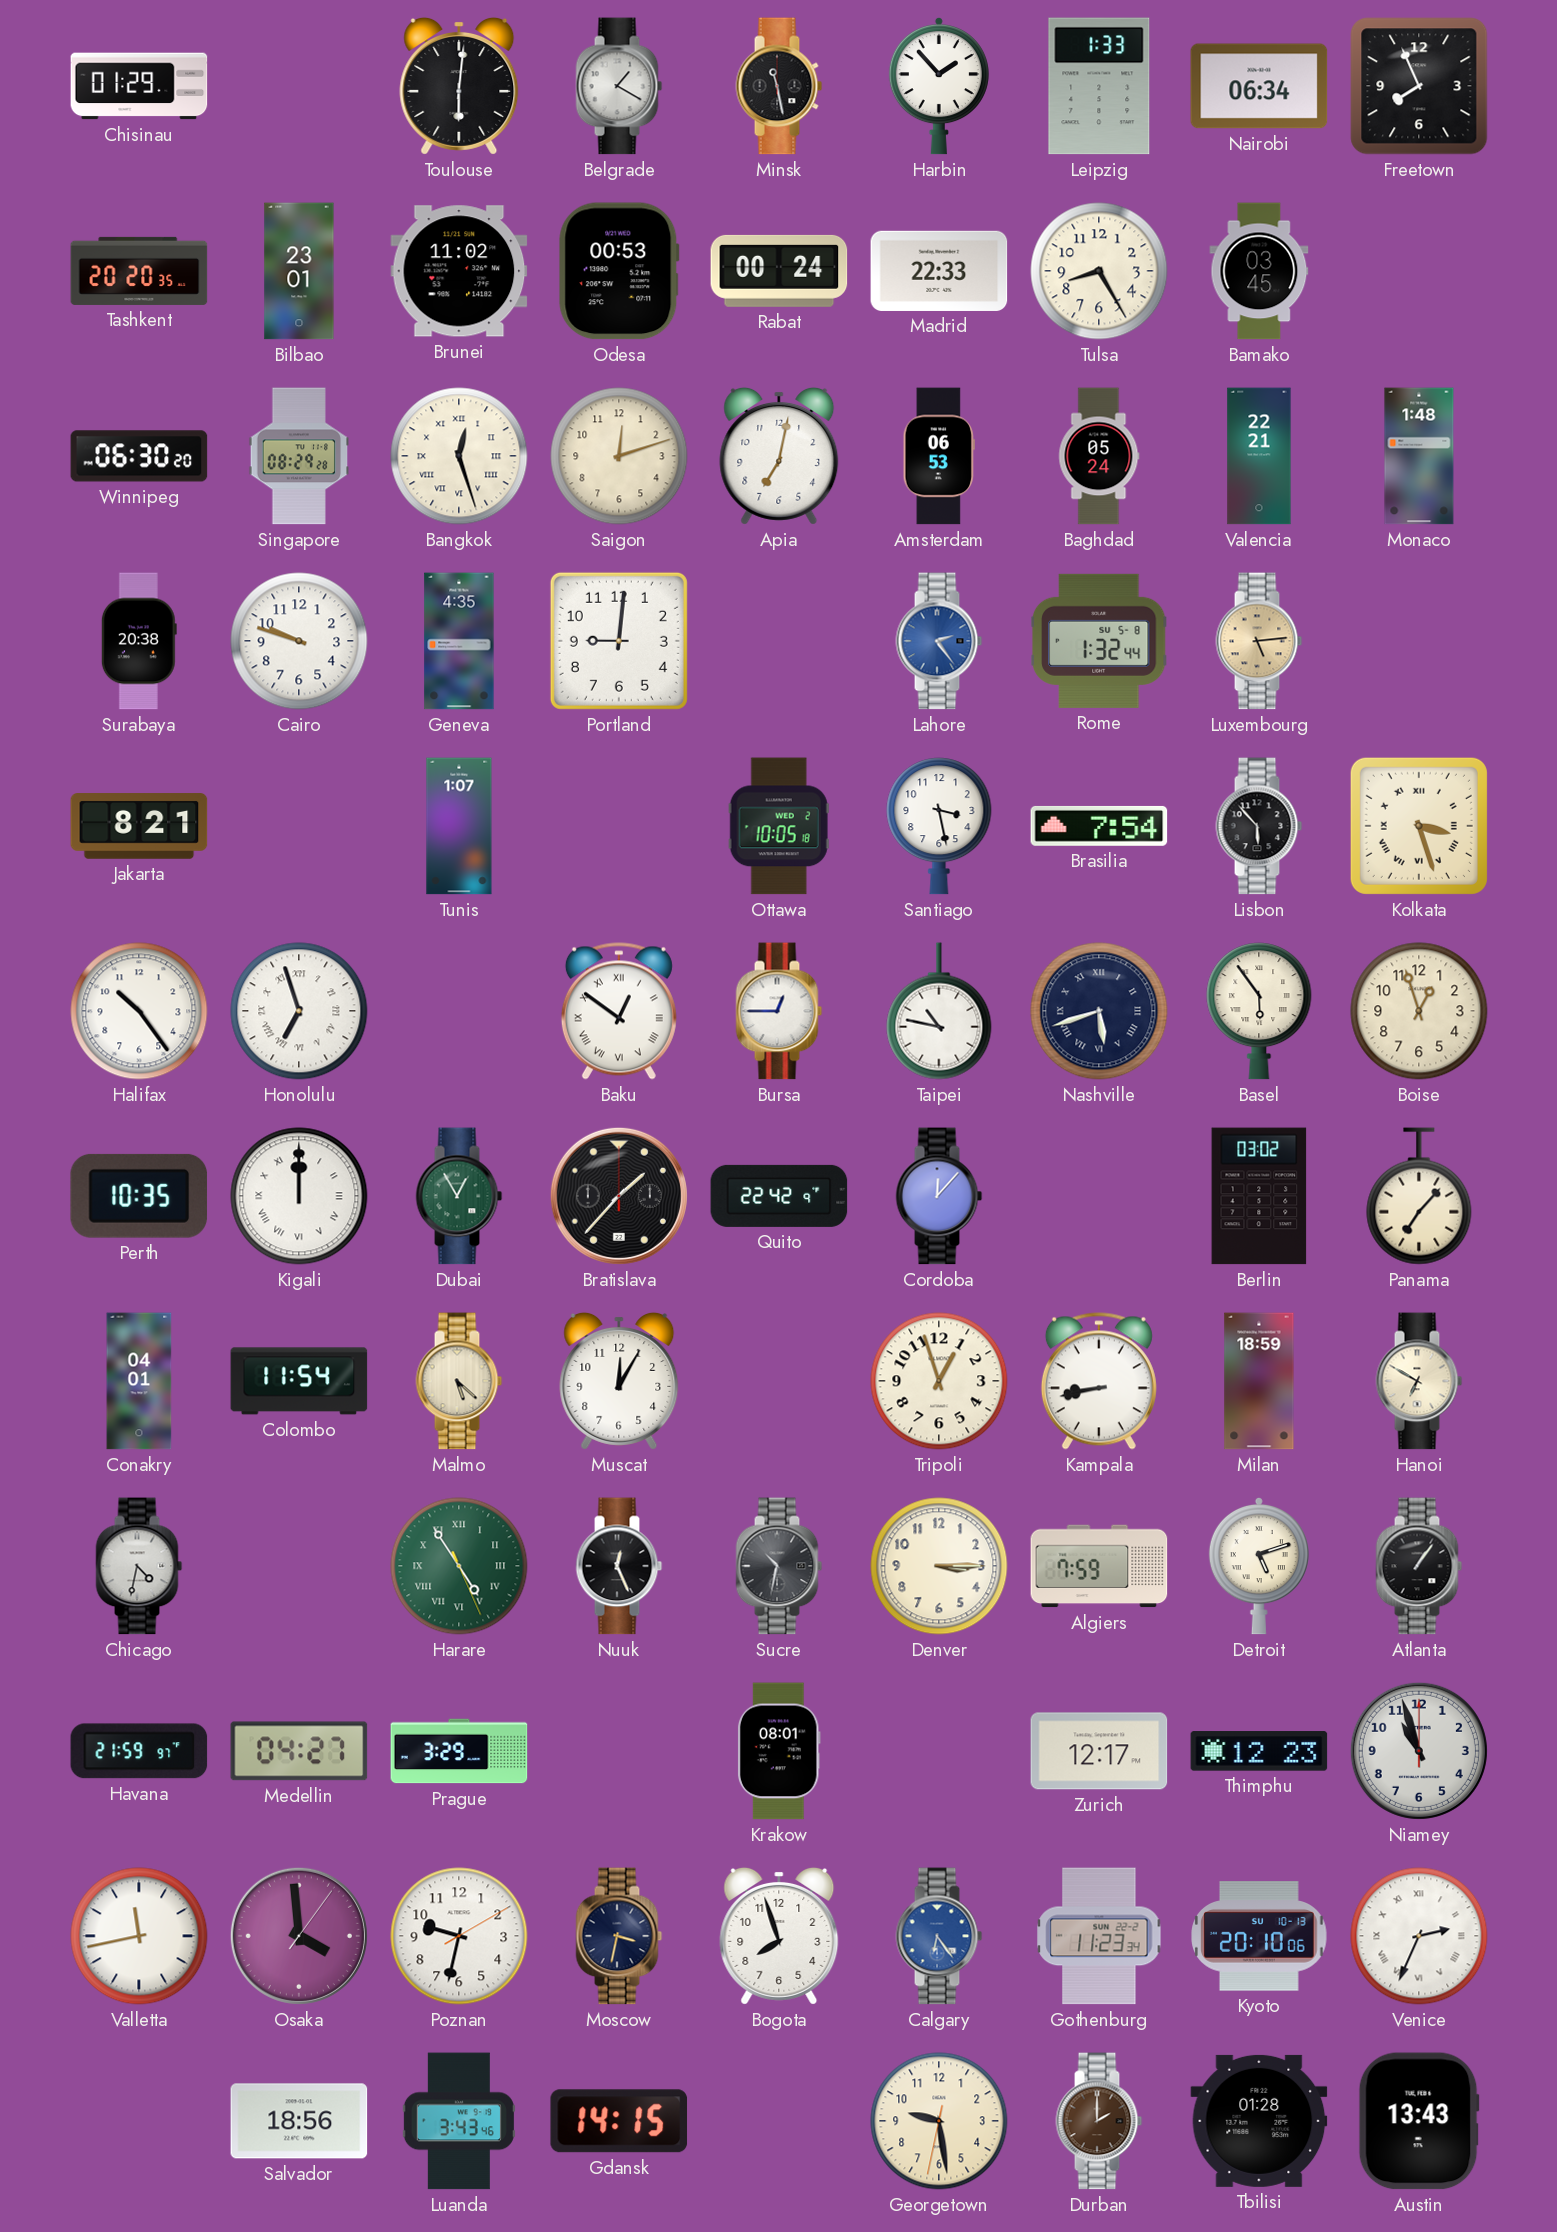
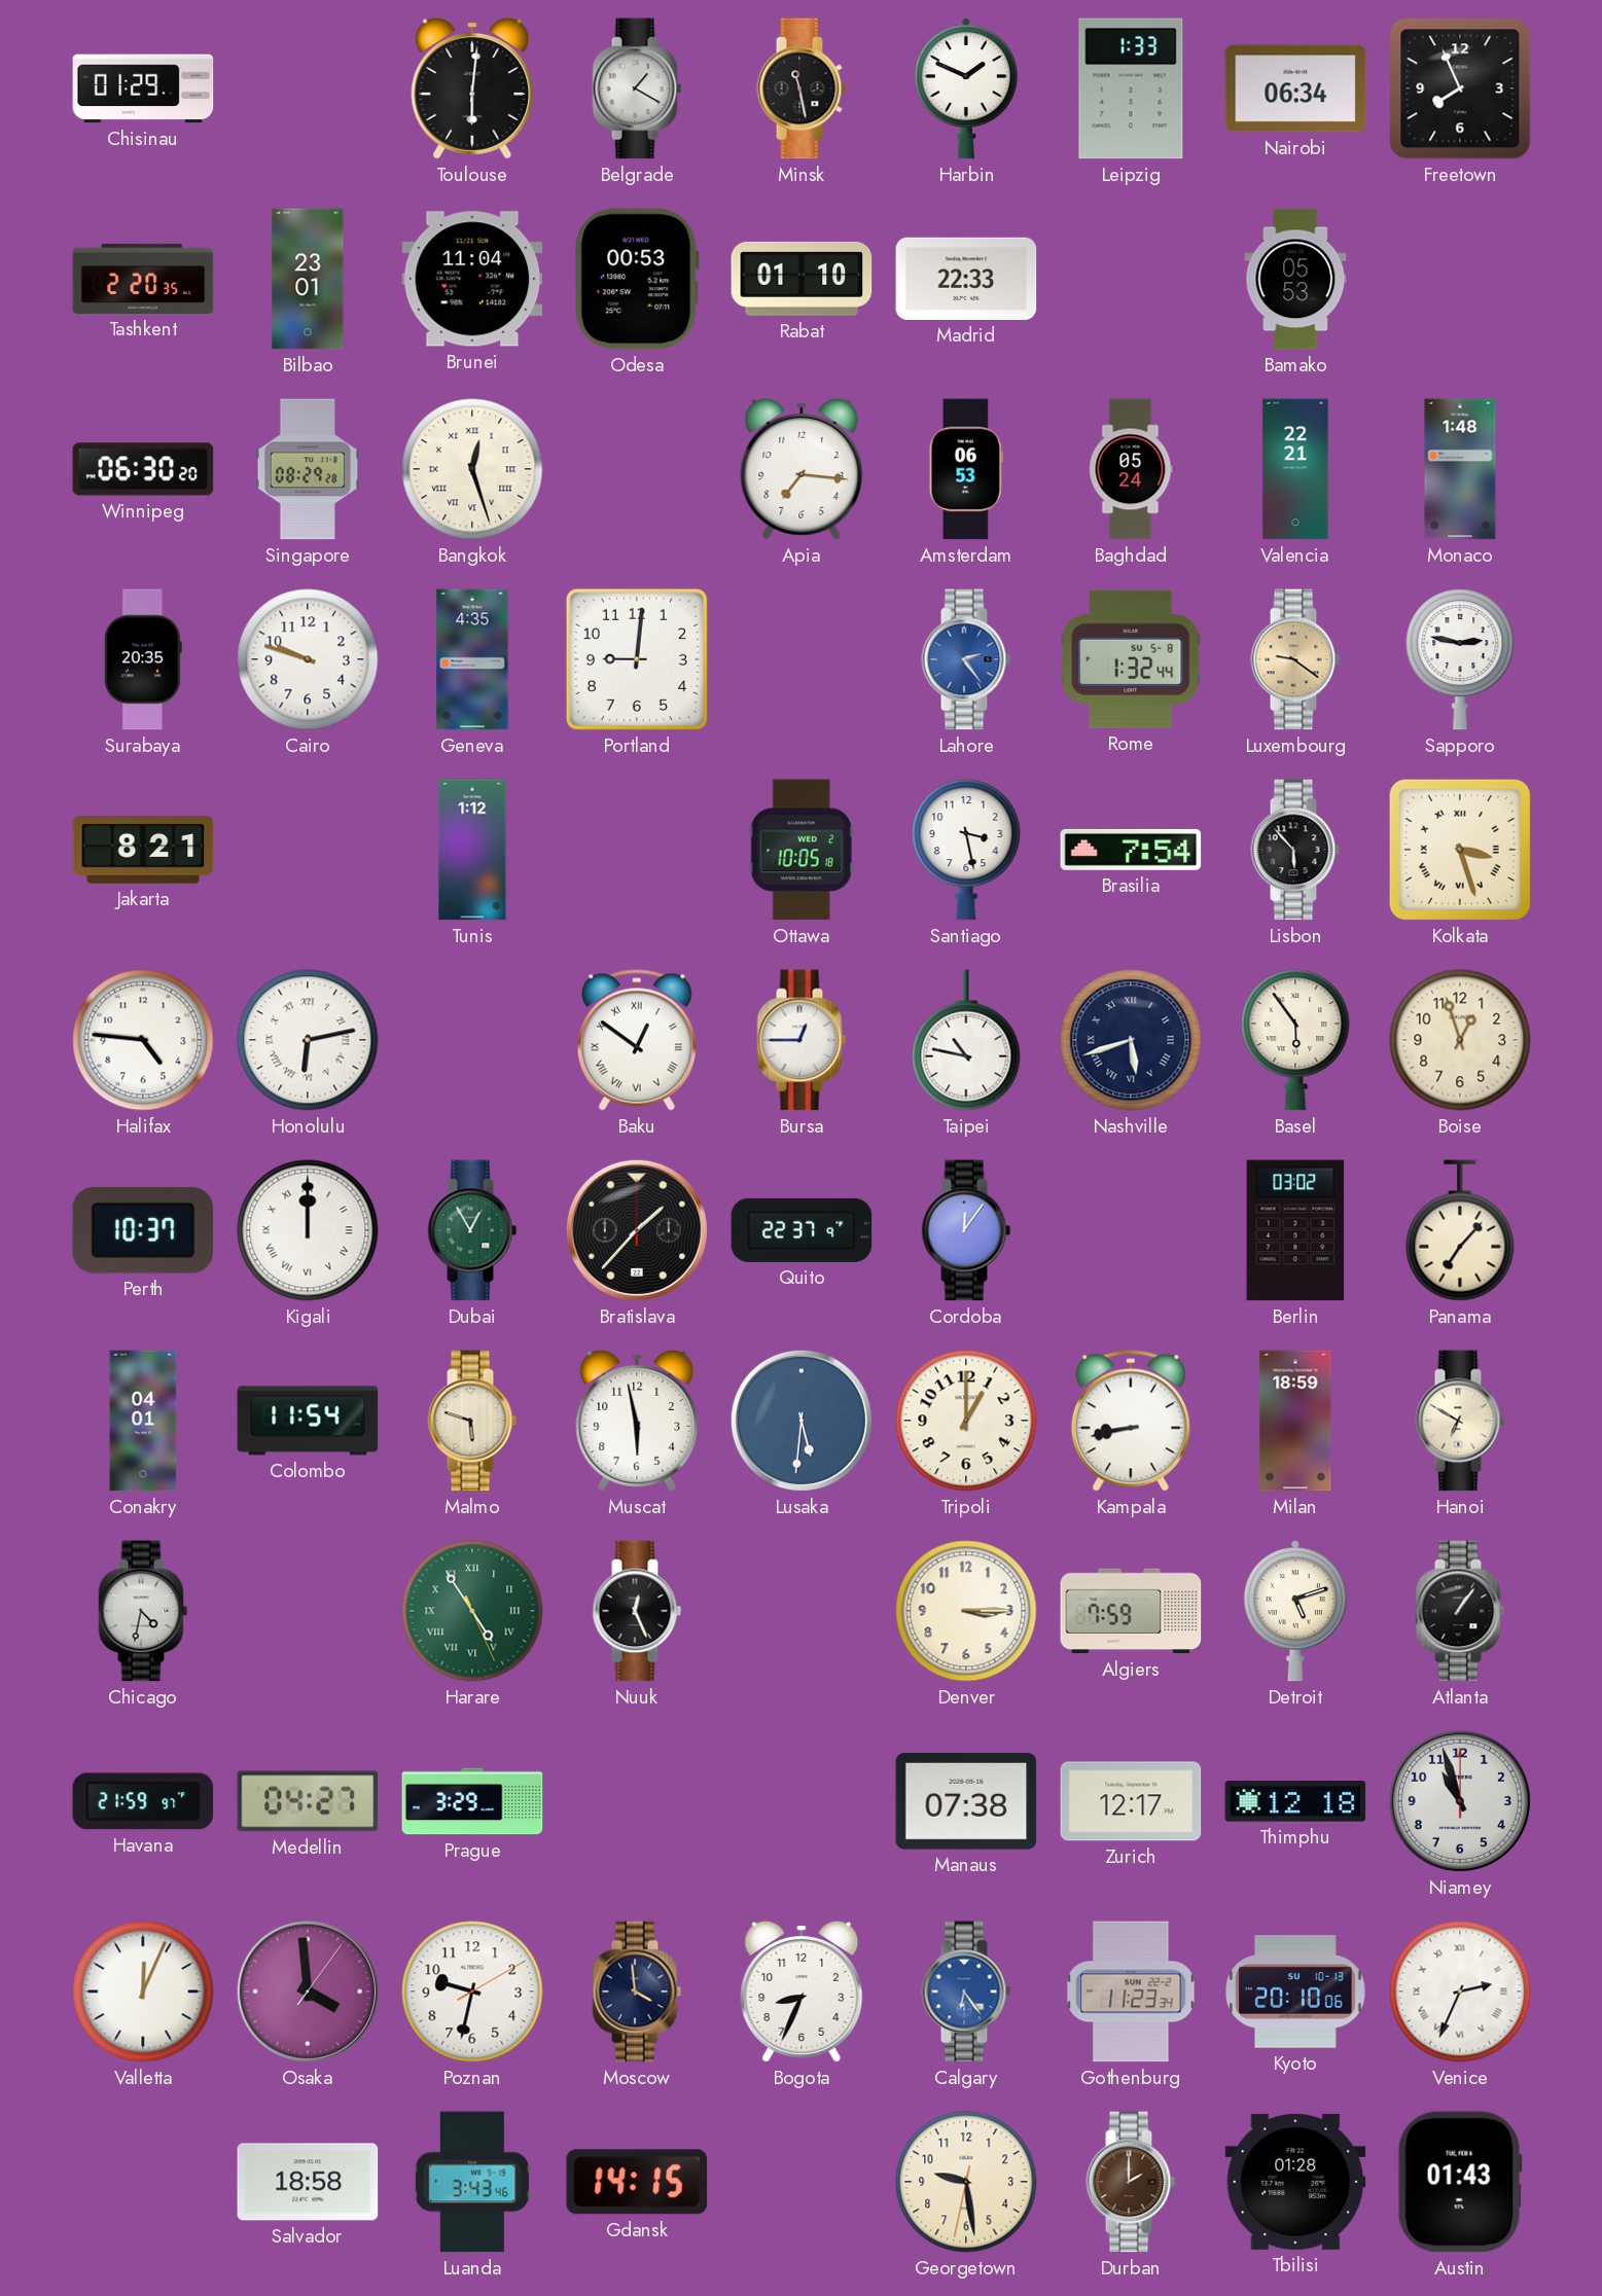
Harbin: 1:53 -> 1:49
Tashkent: 20:20 -> 2:20
Brunei: 11:02 -> 11:04
Rabat: 00:24 -> 01:10
Tulsa: 8:25 -> none
Bamako: 03:45 -> 05:53
Saigon: 12:12 -> none
Apia: 7:02 -> 7:16
Surabaya: 20:38 -> 20:35
Luxembourg: 5:14 -> 9:21
Sapporo: none -> 2:47
Tunis: 1:07 -> 1:12
Halifax: 10:24 -> 4:46
Honolulu: 6:57 -> 6:13
Perth: 10:35 -> 10:37
Quito: 22:42 -> 22:37
Cordoba: 12:07 -> 12:06
Malmo: 5:22 -> 5:48
Muscat: 12:05 -> 5:58
Lusaka: none -> 5:31
Tripoli: 12:57 -> 1:00
Sucre: 10:32 -> none
Krakow: 08:01 -> none
Manaus: none -> 07:38
Thimphu: 12:23 -> 12:18
Valletta: 11:43 -> 12:04
Moscow: 3:32 -> 3:59
Bogota: 7:57 -> 8:34
Salvador: 18:56 -> 18:58
Austin: 13:43 -> 01:43
